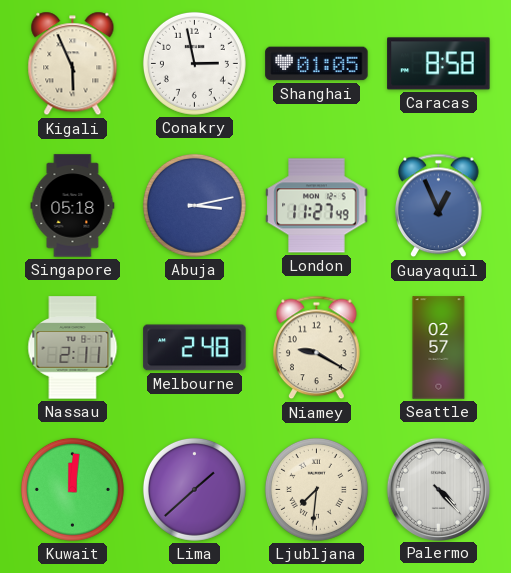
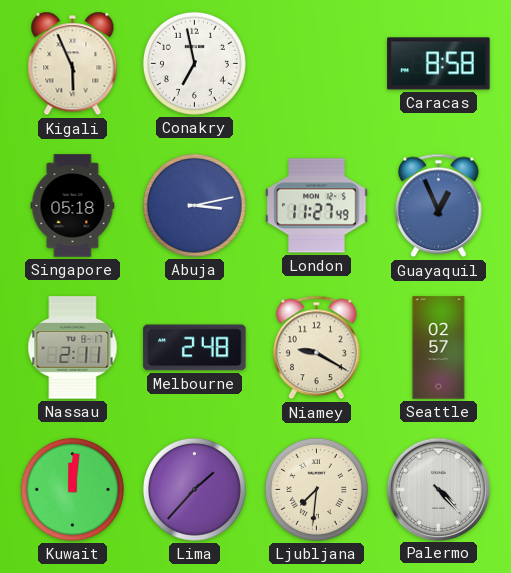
Conakry: 2:58 -> 6:58
Shanghai: 01:05 -> none
Lima: 1:38 -> 1:37
